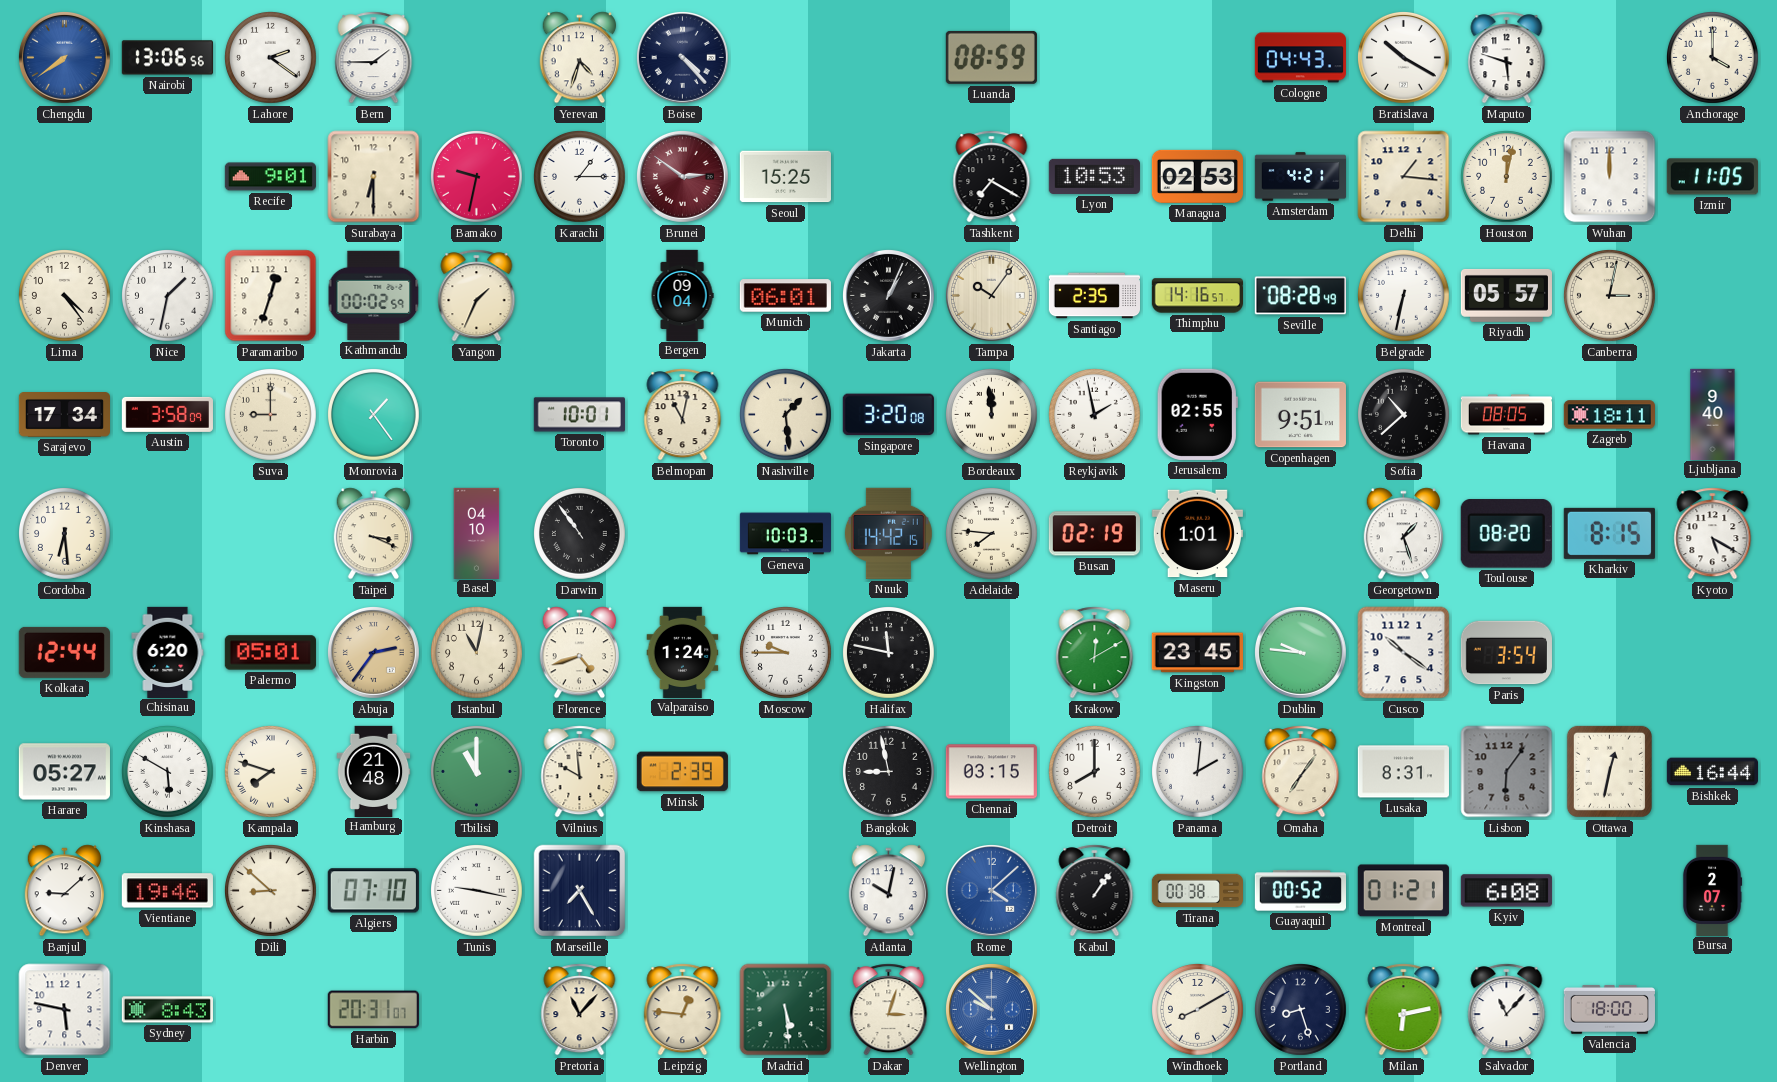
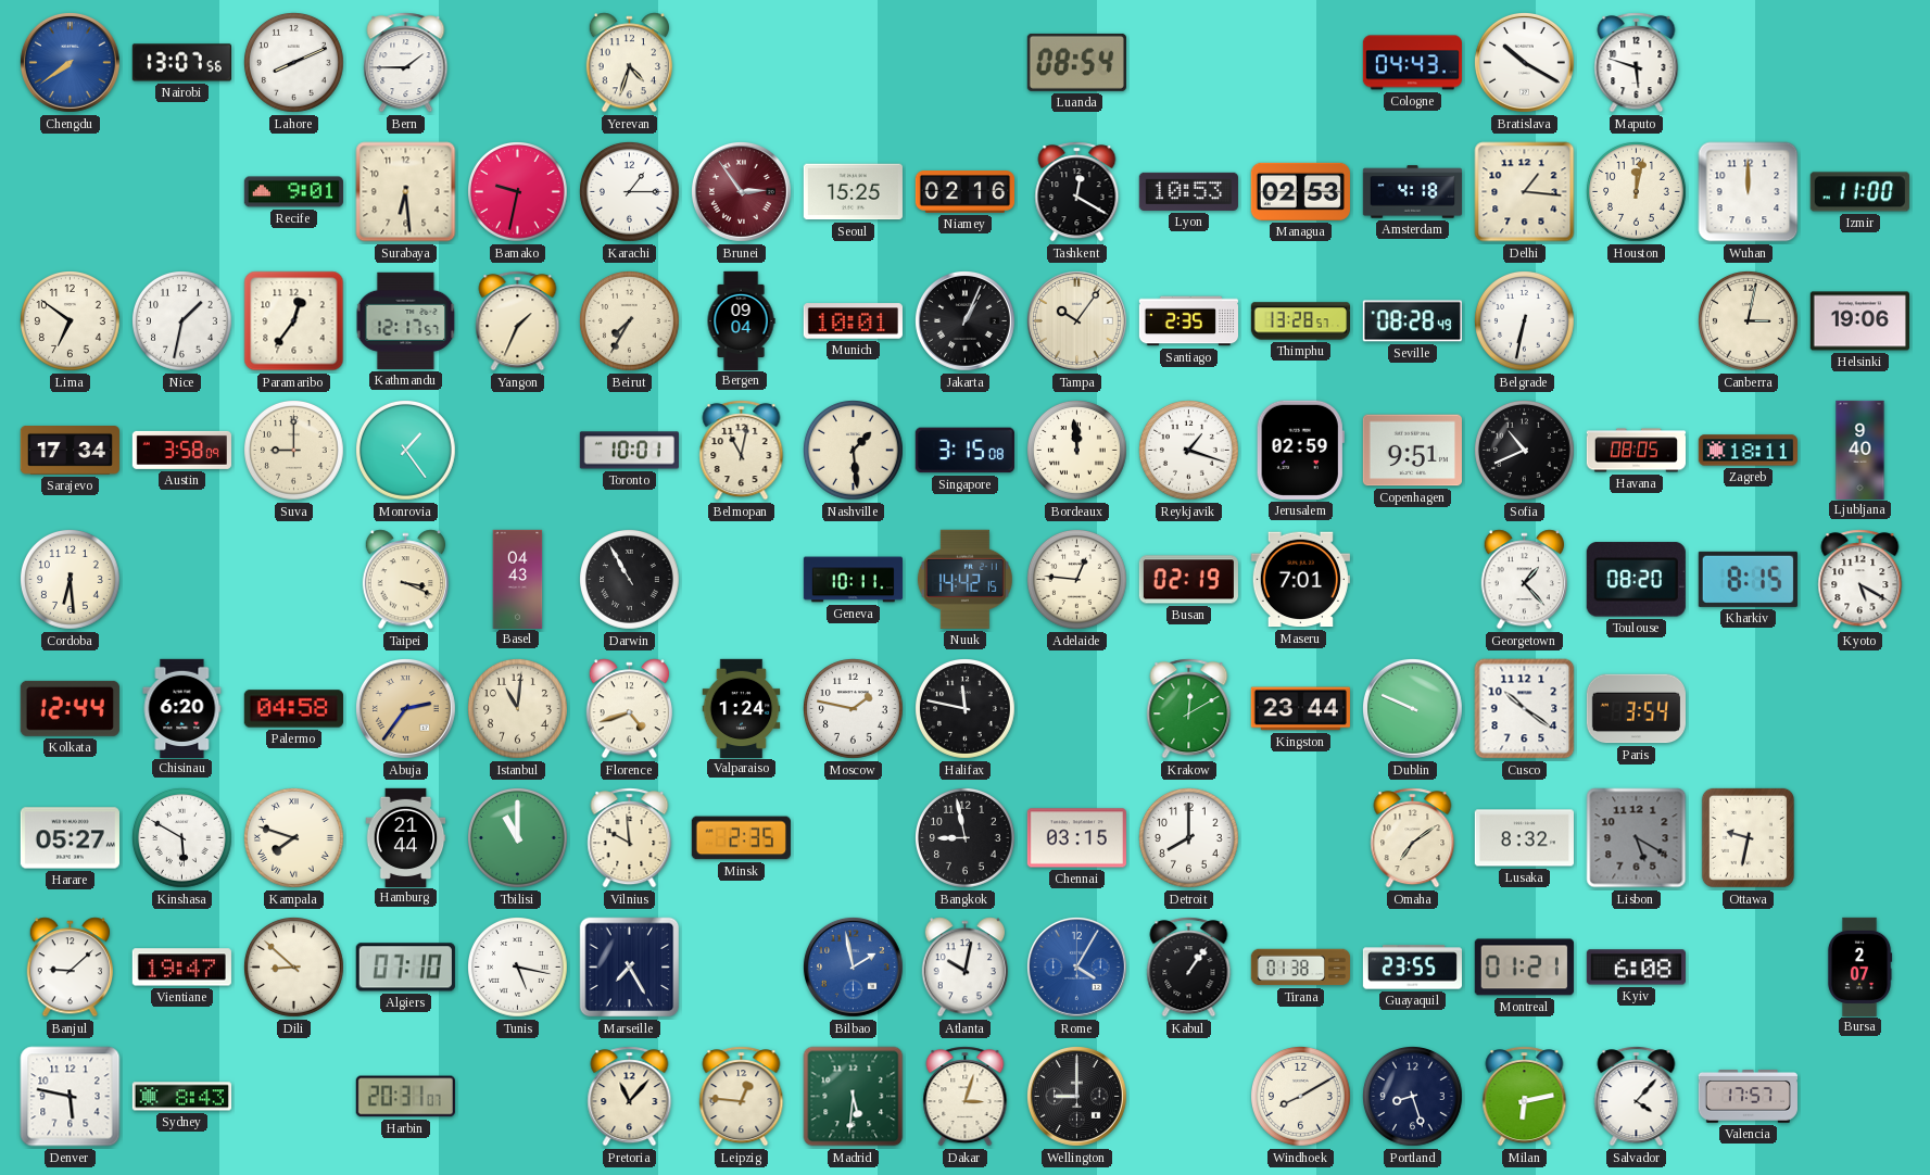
Nairobi: 13:06 -> 13:07
Lahore: 2:21 -> 8:11
Boise: 4:23 -> none
Luanda: 08:59 -> 08:54
Anchorage: 4:00 -> none
Surabaya: 6:30 -> 6:29
Brunei: 2:51 -> 2:54
Niamey: none -> 02:16
Tashkent: 7:20 -> 12:20
Amsterdam: 4:21 -> 4:18
Izmir: 11:05 -> 11:00
Lima: 4:24 -> 6:51
Paramaribo: 12:33 -> 12:36
Kathmandu: 00:02 -> 12:17
Beirut: none -> 7:35
Munich: 06:01 -> 10:01
Thimphu: 14:16 -> 13:28
Riyadh: 05:57 -> none
Helsinki: none -> 19:06
Singapore: 3:20 -> 3:15
Reykjavik: 1:58 -> 1:18
Jerusalem: 02:55 -> 02:59
Sofia: 10:38 -> 10:41
Basel: 04:10 -> 04:43
Darwin: 10:54 -> 10:55
Geneva: 10:03 -> 10:11
Adelaide: 7:46 -> 12:46
Maseru: 1:01 -> 7:01
Georgetown: 1:27 -> 1:23
Palermo: 05:01 -> 04:58
Istanbul: 11:02 -> 11:01
Moscow: 9:45 -> 1:47
Kingston: 23:45 -> 23:44
Dublin: 9:46 -> 9:49
Hamburg: 21:48 -> 21:44
Minsk: 2:39 -> 2:35
Panama: 2:01 -> none
Omaha: 7:06 -> 7:09
Lusaka: 8:31 -> 8:32
Lisbon: 6:06 -> 5:20
Ottawa: 12:32 -> 9:32
Bishkek: 16:44 -> none
Vientiane: 19:46 -> 19:47
Tunis: 9:17 -> 5:17
Bilbao: none -> 1:58
Rome: 4:08 -> 4:05
Tirana: 00:38 -> 01:38
Guayaquil: 00:52 -> 23:55
Madrid: 5:29 -> 5:31
Wellington: 9:52 -> 9:00
Wellington dial: blue -> black
Salvador: 11:07 -> 4:07
Valencia: 18:00 -> 17:57
